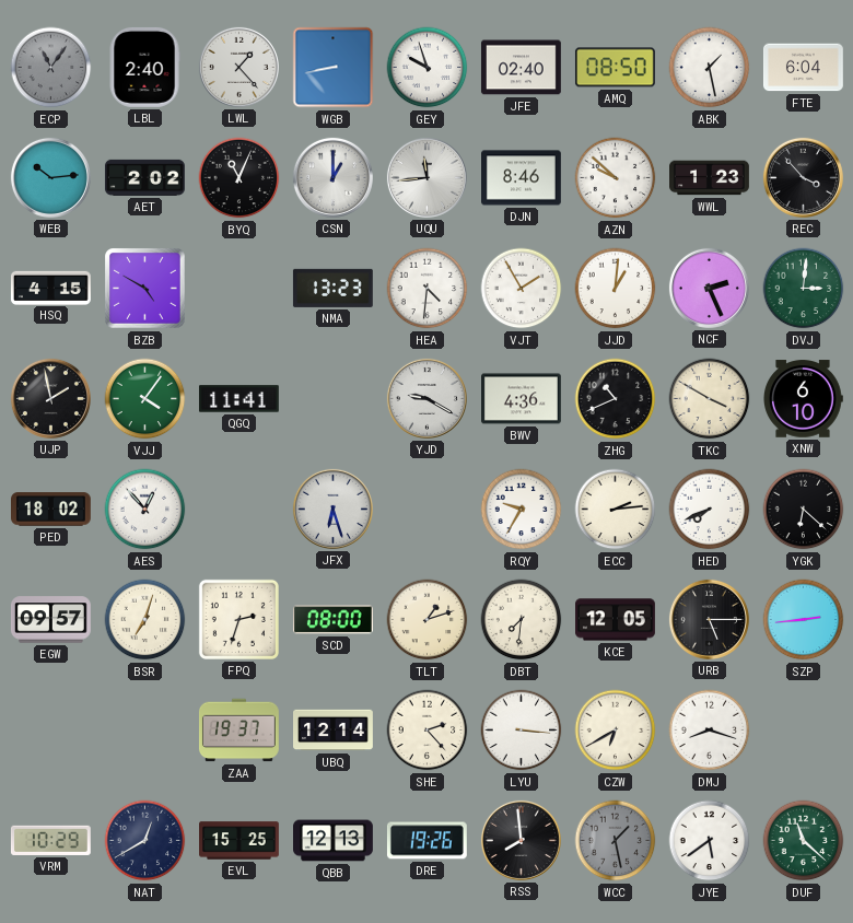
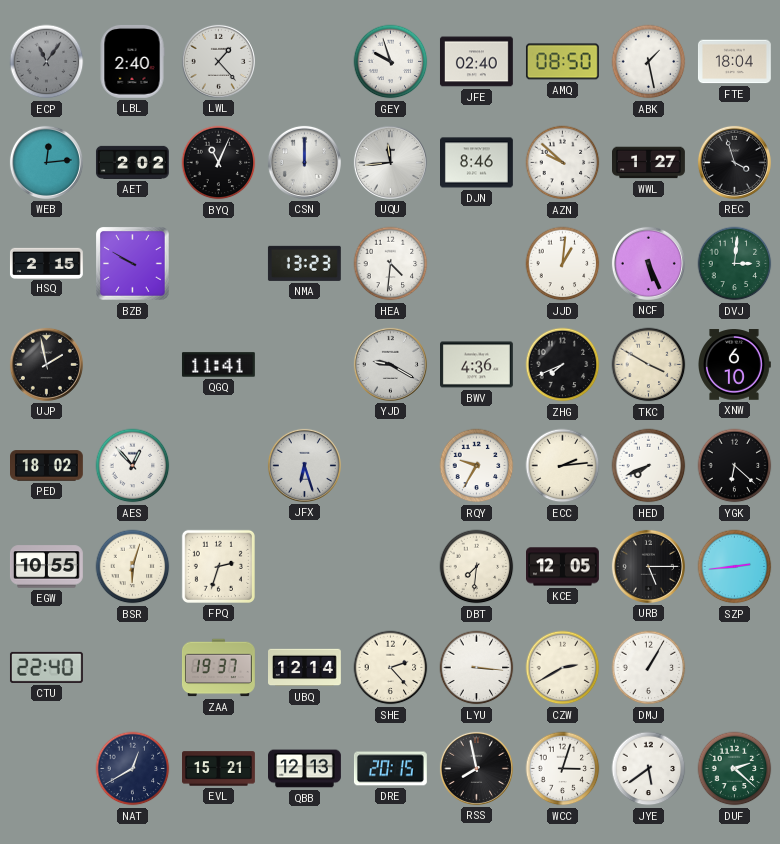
WGB: 8:43 -> none
FTE: 6:04 -> 18:04
WEB: 10:14 -> 12:14
CSN: 1:00 -> 12:00
WWL: 1:23 -> 1:27
REC: 3:53 -> 3:57
HSQ: 4:15 -> 2:15
BZB: 4:50 -> 9:50
VJT: 1:55 -> none
NCF: 2:26 -> 5:26
VJJ: 4:06 -> none
ZHG: 10:41 -> 7:41
EGW: 09:57 -> 10:55
BSR: 7:03 -> 6:03
SCD: 08:00 -> none
TLT: 1:12 -> none
CTU: none -> 22:40
CZW: 6:40 -> 2:40
DMJ: 8:18 -> 1:05
VRM: 10:29 -> none
EVL: 15:25 -> 15:21
DRE: 19:26 -> 20:15
RSS: 7:59 -> 7:58
WCC: 1:28 -> 3:03
WCC dial: grey -> white
DUF: 11:22 -> 2:22
